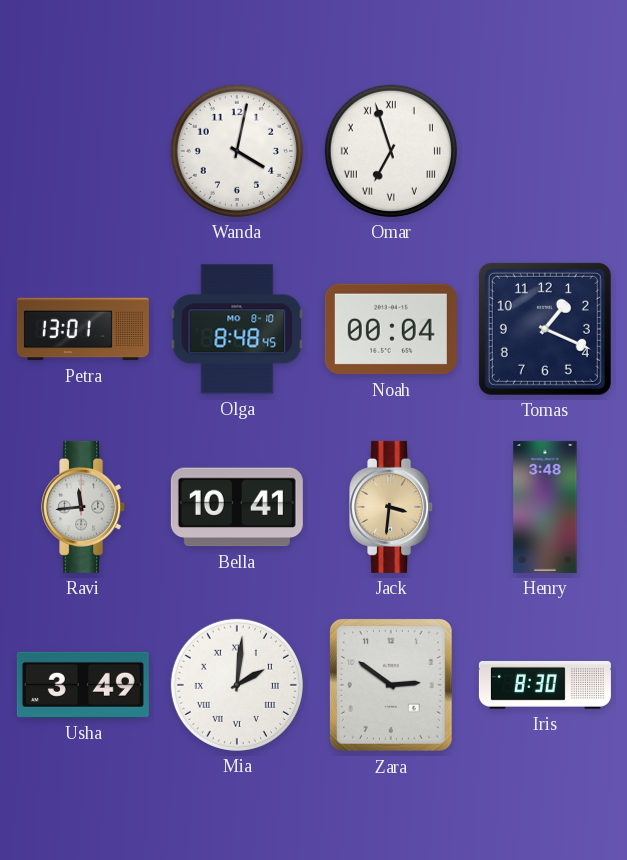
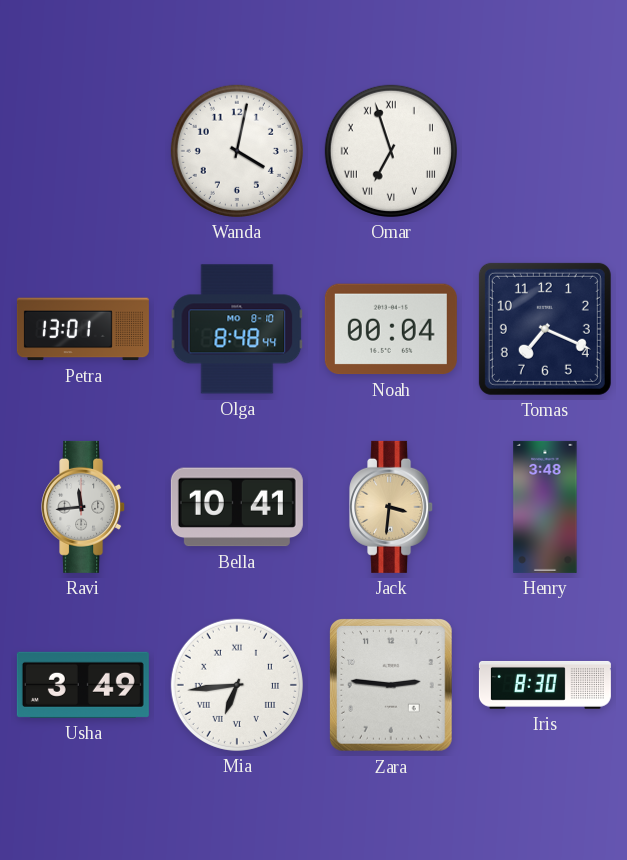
Olga: 8:48:45 -> 8:48:44
Tomas: 1:19 -> 7:19
Mia: 2:01 -> 6:44
Zara: 2:51 -> 2:46
